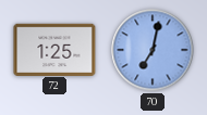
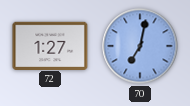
72: 1:25 -> 1:27
